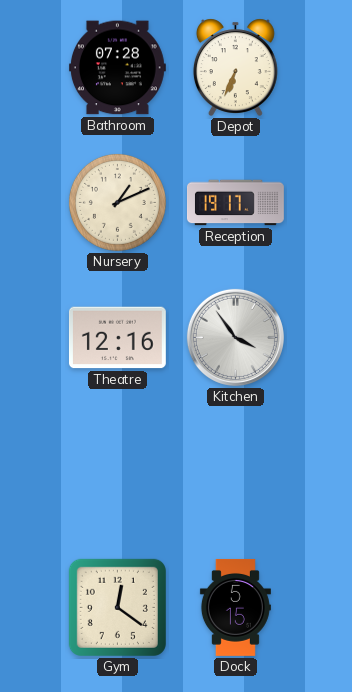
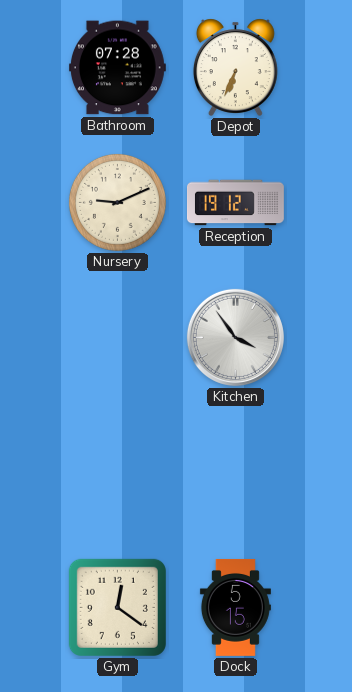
Nursery: 1:11 -> 9:11
Reception: 19:17 -> 19:12
Theatre: 12:16 -> none
